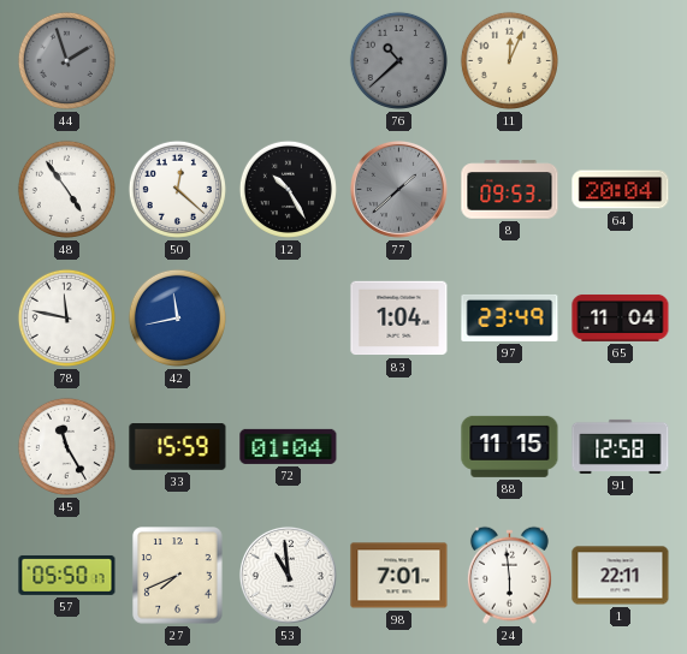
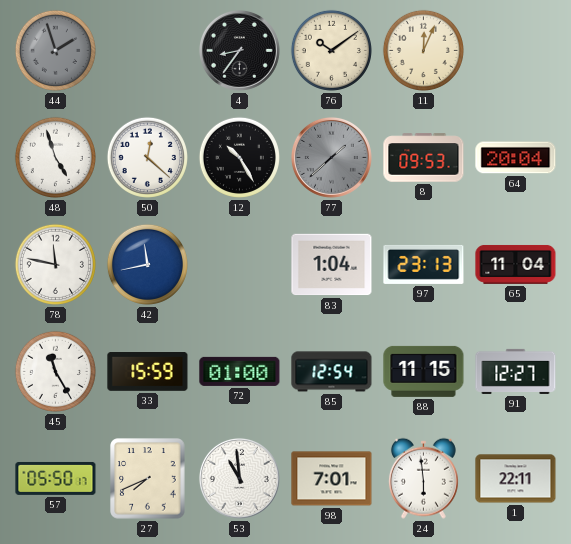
4: none -> 8:36
76: 10:38 -> 10:09
76 dial: grey -> cream
48: 4:54 -> 4:57
97: 23:49 -> 23:13
72: 01:04 -> 01:00
85: none -> 12:54
91: 12:58 -> 12:27
